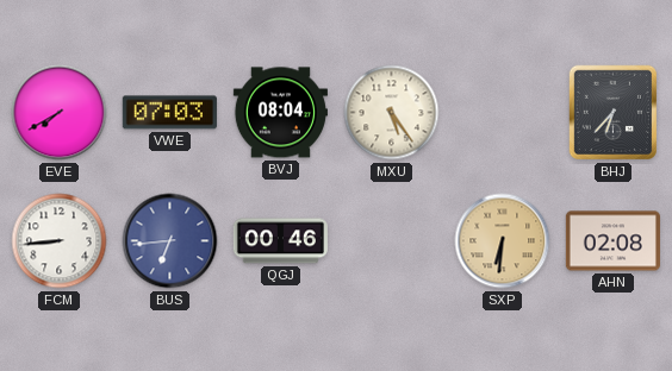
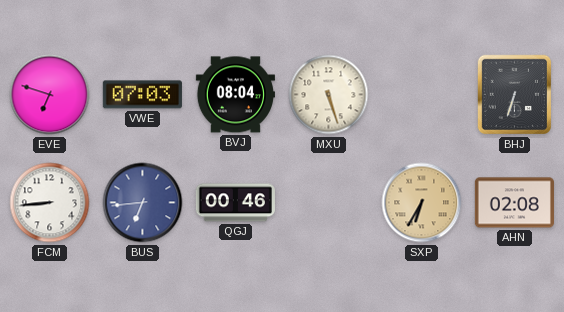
EVE: 7:40 -> 6:48
MXU: 5:24 -> 5:27
BHJ: 6:37 -> 6:33
SXP: 6:31 -> 6:35
